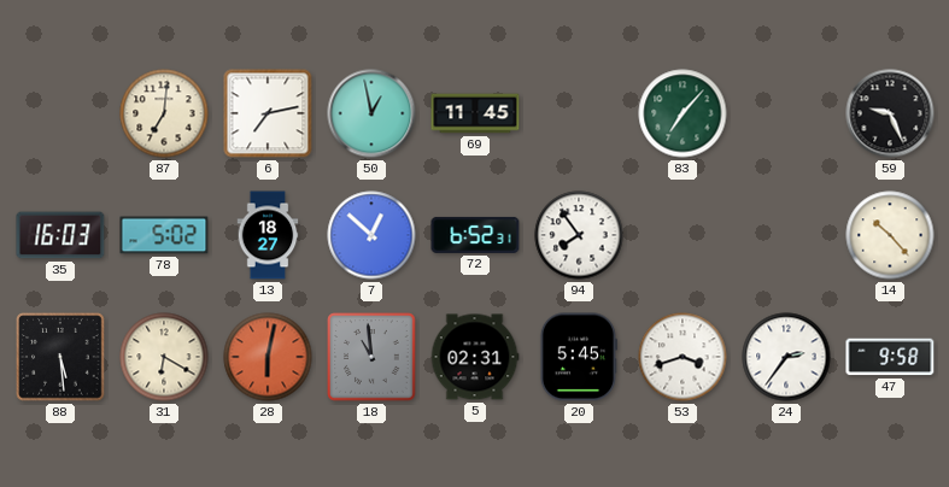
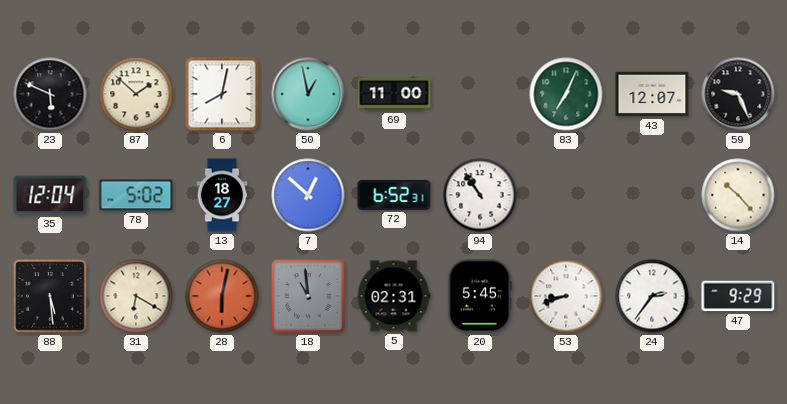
23: none -> 5:49
87: 7:01 -> 1:52
6: 7:13 -> 8:02
69: 11:45 -> 11:00
83: 7:07 -> 7:04
43: none -> 12:07
35: 16:03 -> 12:04
94: 7:54 -> 10:54
53: 3:42 -> 8:42
47: 9:58 -> 9:29
